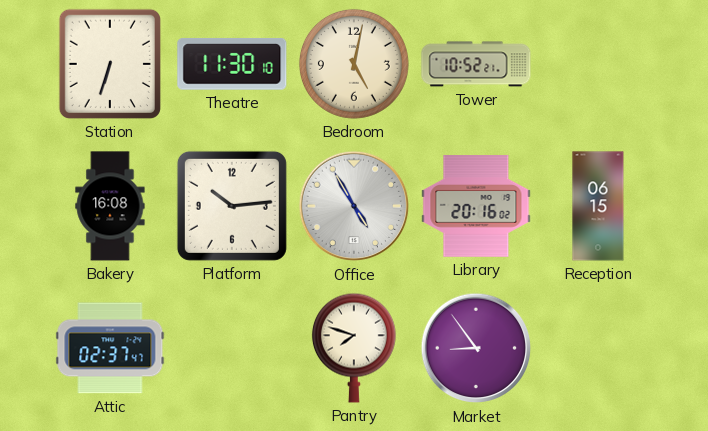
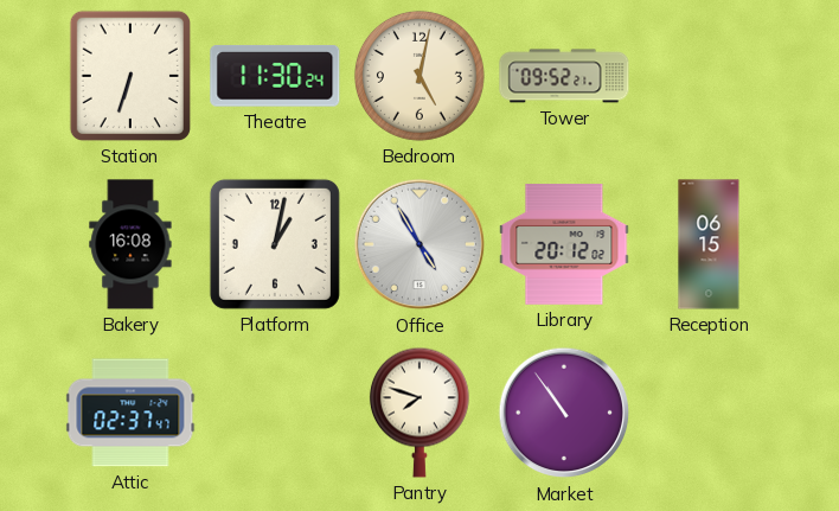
Theatre: 11:30:10 -> 11:30:24
Tower: 10:52 -> 09:52
Platform: 10:14 -> 1:02
Library: 20:16 -> 20:12
Market: 8:54 -> 10:54
